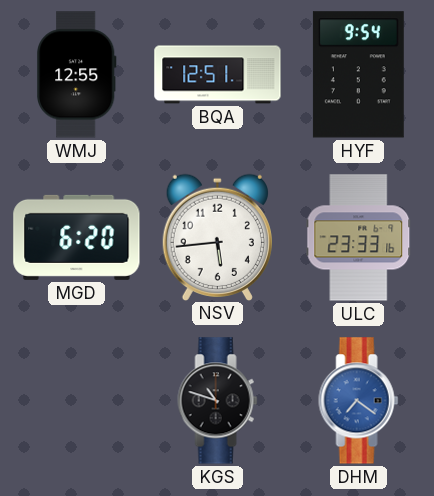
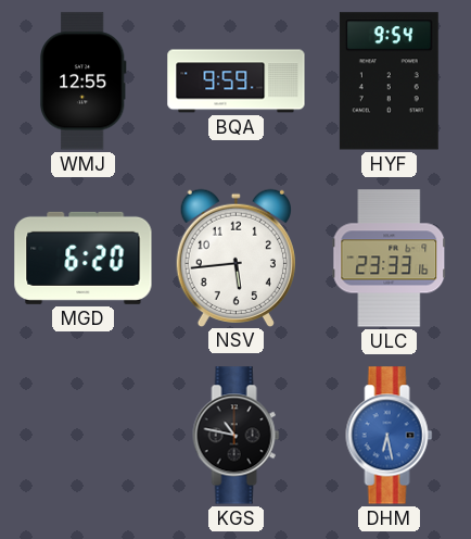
BQA: 12:51 -> 9:59
KGS: 10:48 -> 10:47
DHM: 7:21 -> 6:28
